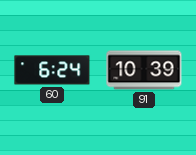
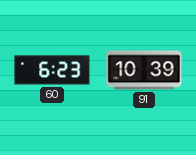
60: 6:24 -> 6:23
